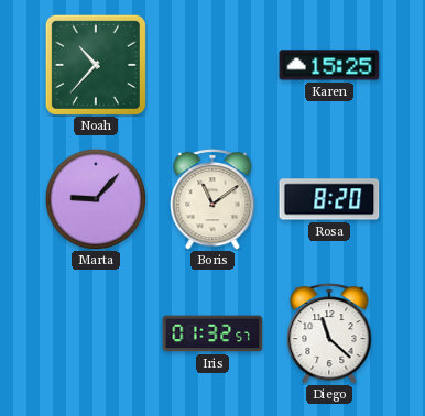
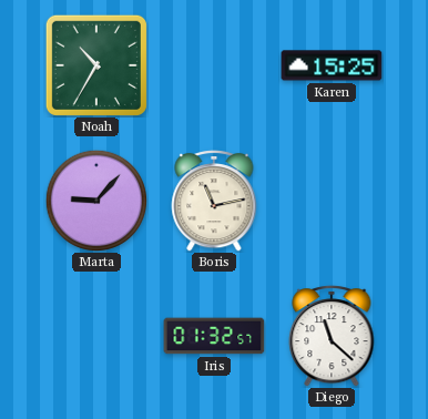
Noah: 10:37 -> 10:35
Boris: 11:09 -> 11:13
Rosa: 8:20 -> none
